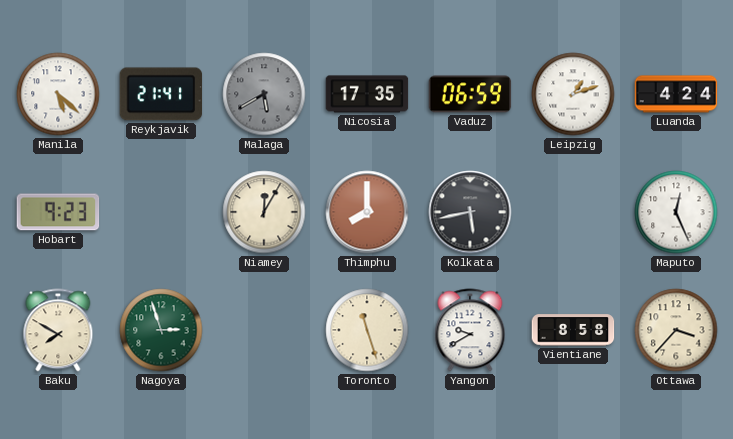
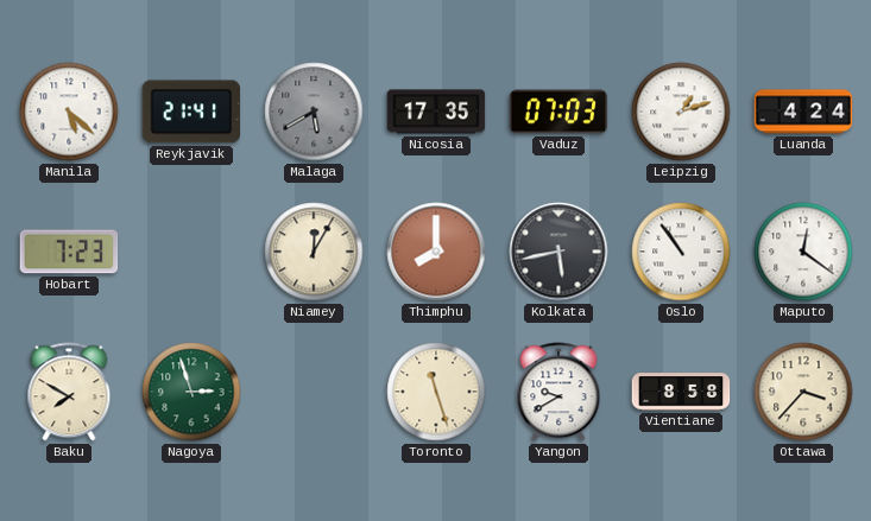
Vaduz: 06:59 -> 07:03
Hobart: 9:23 -> 7:23
Oslo: none -> 10:54
Maputo: 12:26 -> 12:21
